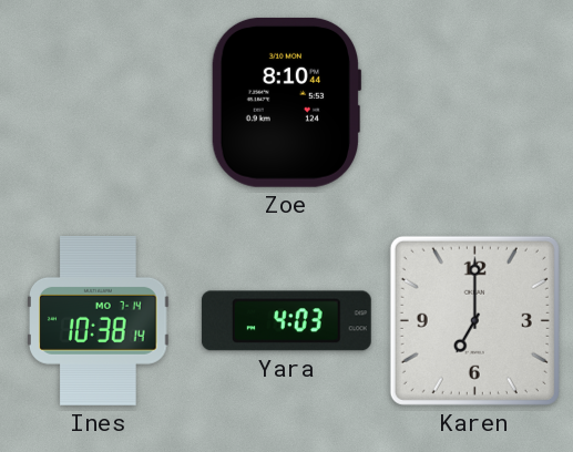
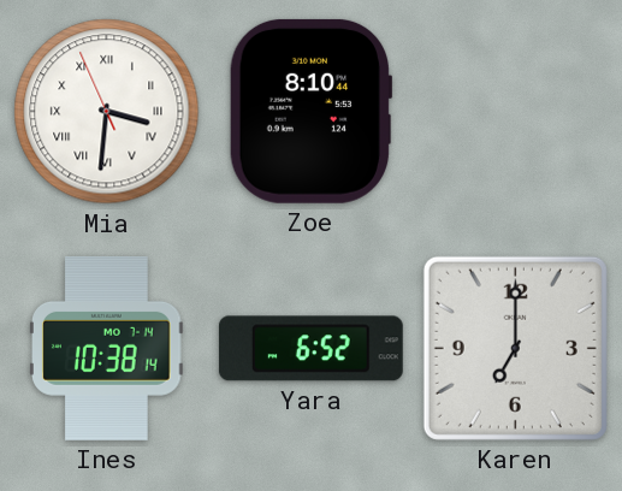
Mia: none -> 3:30
Yara: 4:03 -> 6:52
